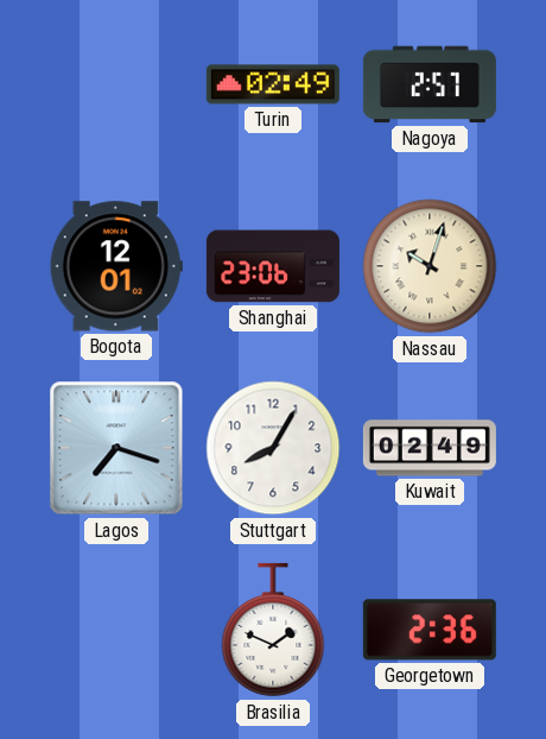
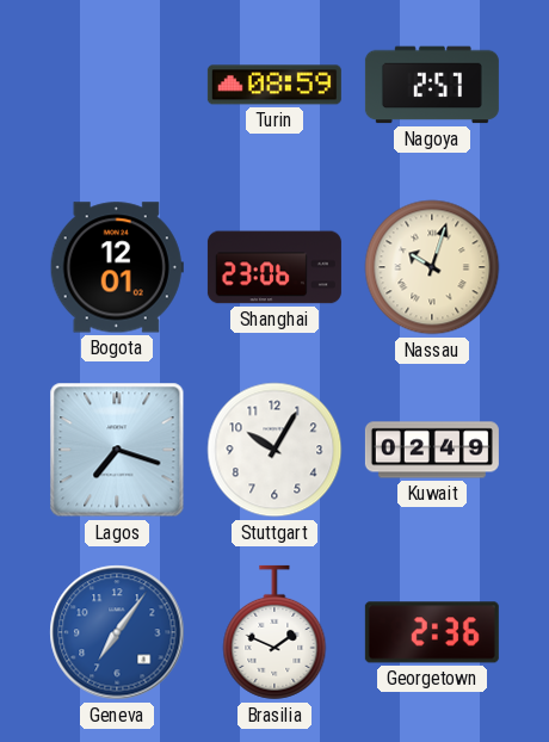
Turin: 02:49 -> 08:59
Stuttgart: 8:05 -> 10:05
Geneva: none -> 7:06
